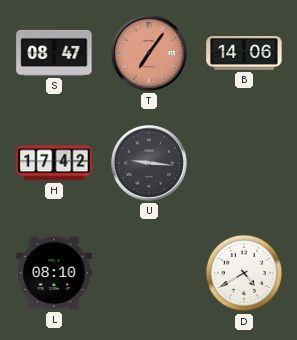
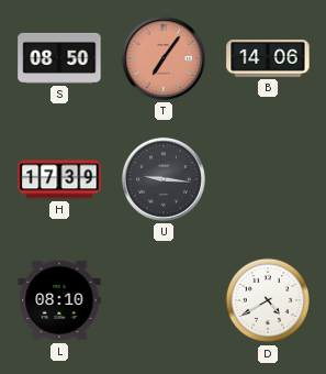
S: 08:47 -> 08:50
H: 17:42 -> 17:39
